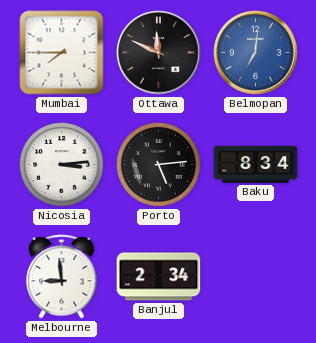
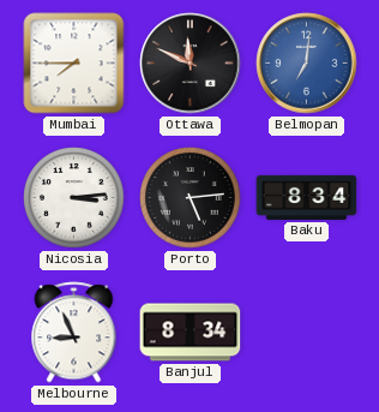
Melbourne: 8:59 -> 8:56
Banjul: 2:34 -> 8:34
